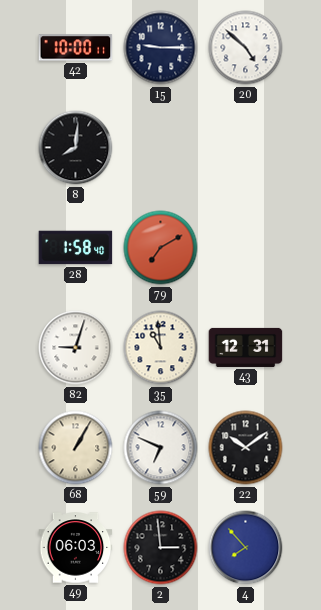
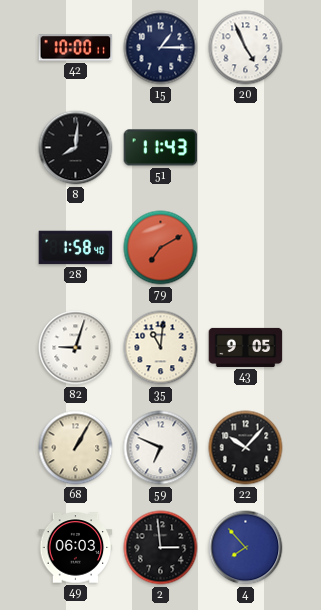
15: 9:15 -> 1:15
20: 4:52 -> 4:56
51: none -> 11:43
35: 10:59 -> 11:01
43: 12:31 -> 9:05
22: 10:09 -> 10:07
